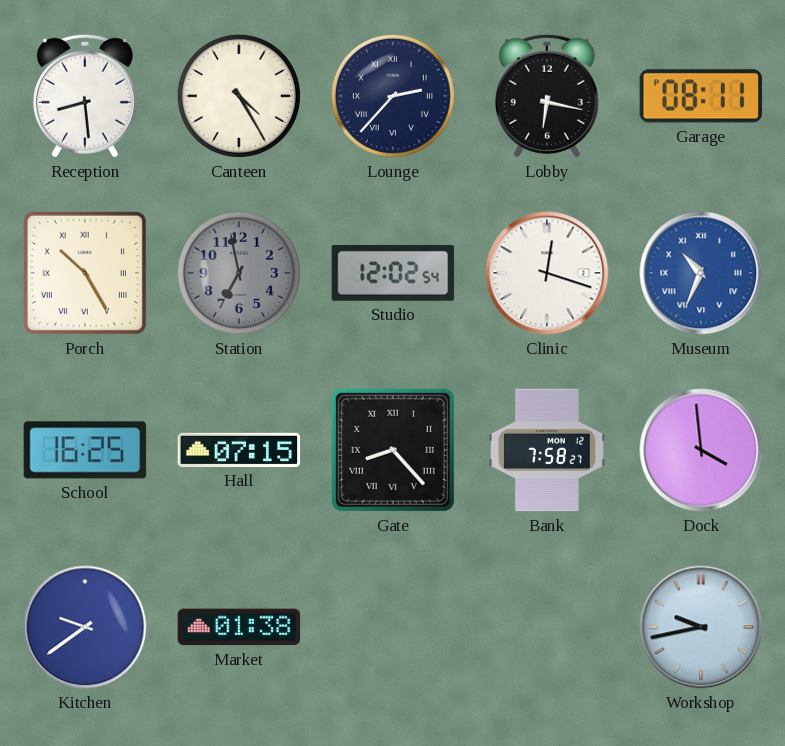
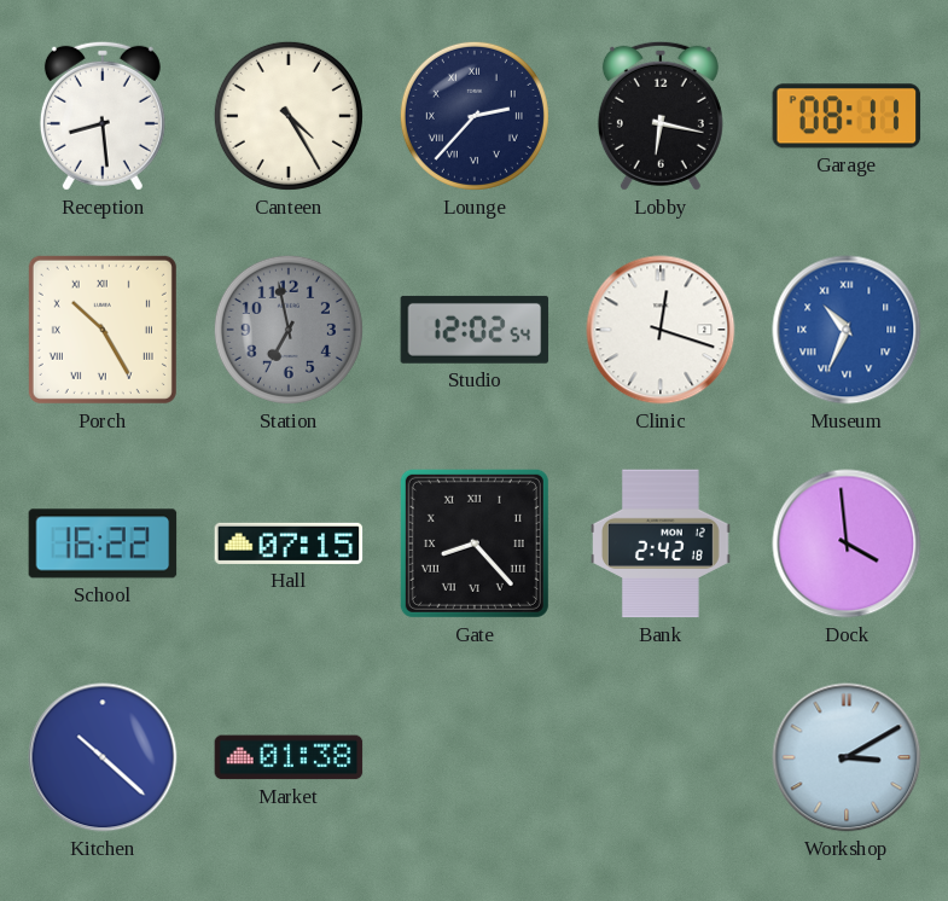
School: 16:25 -> 16:22
Bank: 7:58 -> 2:42
Kitchen: 9:39 -> 10:22
Workshop: 9:43 -> 3:10
